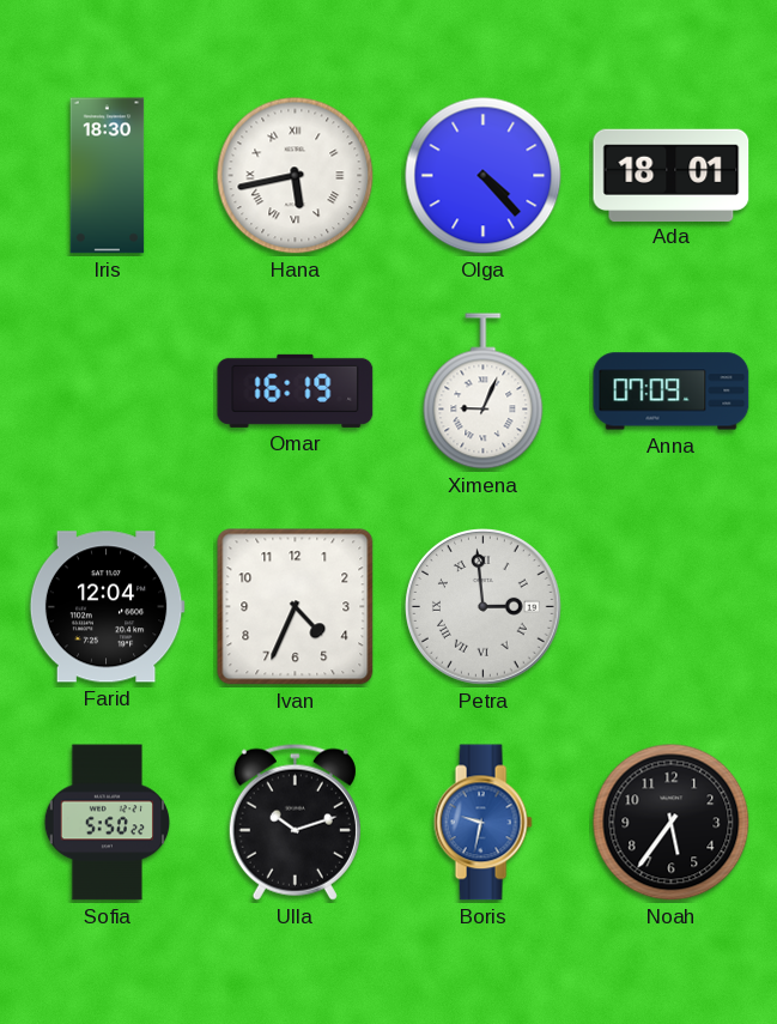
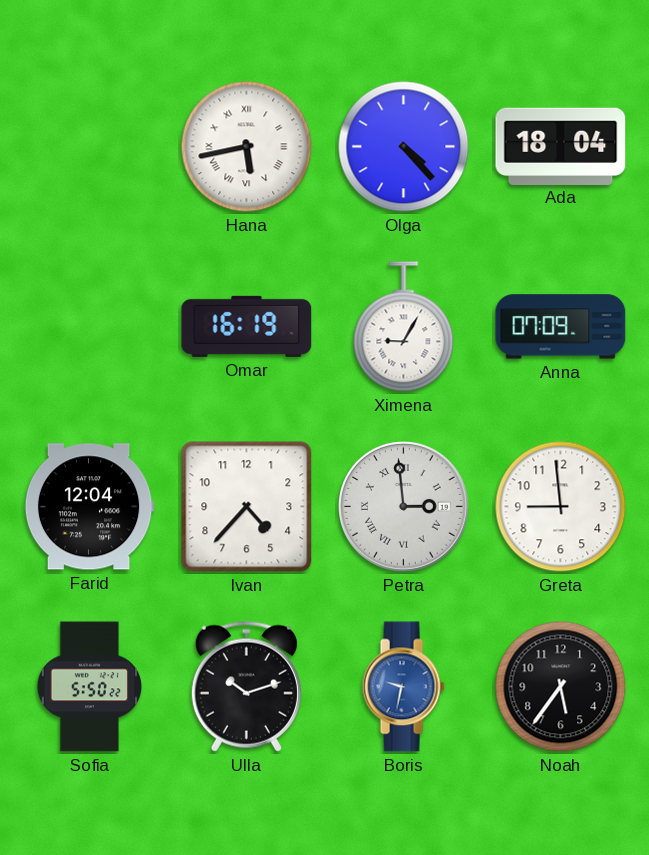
Iris: 18:30 -> none
Ada: 18:01 -> 18:04
Ximena: 9:04 -> 9:05
Ivan: 4:34 -> 4:37
Greta: none -> 8:59
